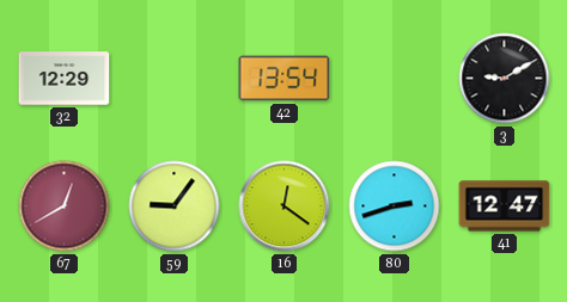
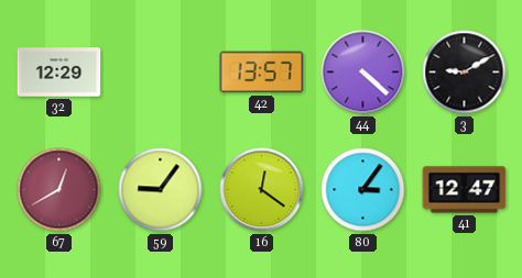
42: 13:54 -> 13:57
44: none -> 4:22
80: 2:42 -> 3:06
